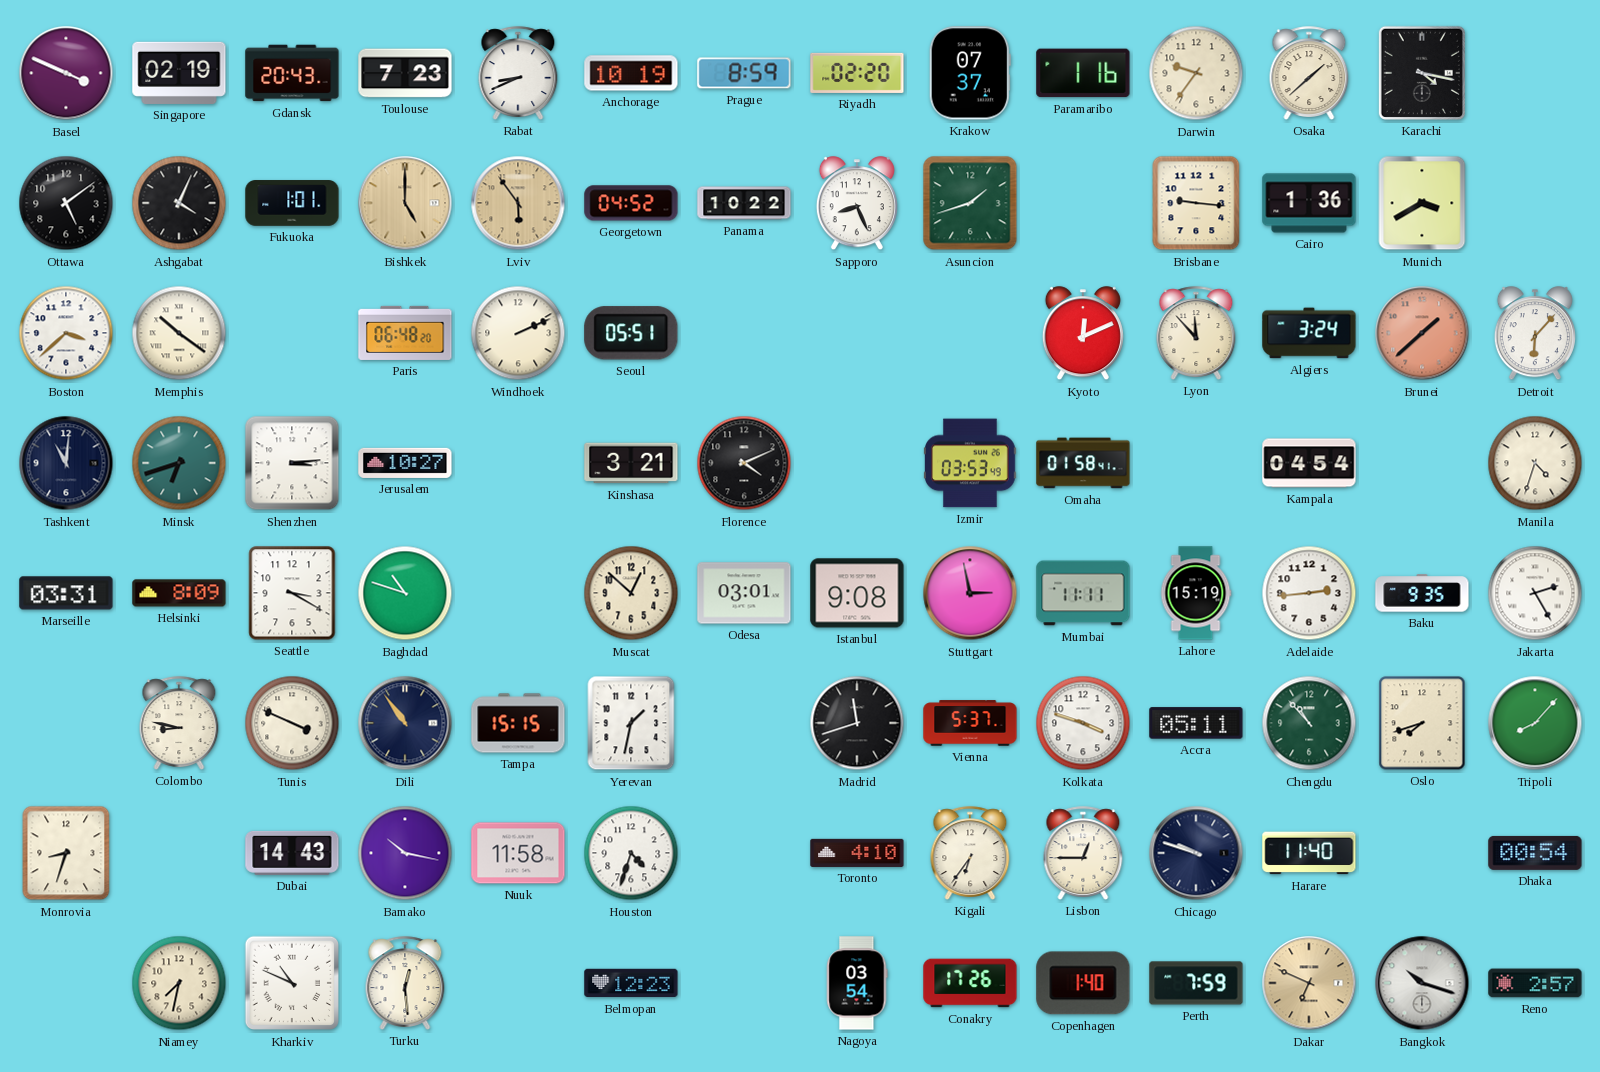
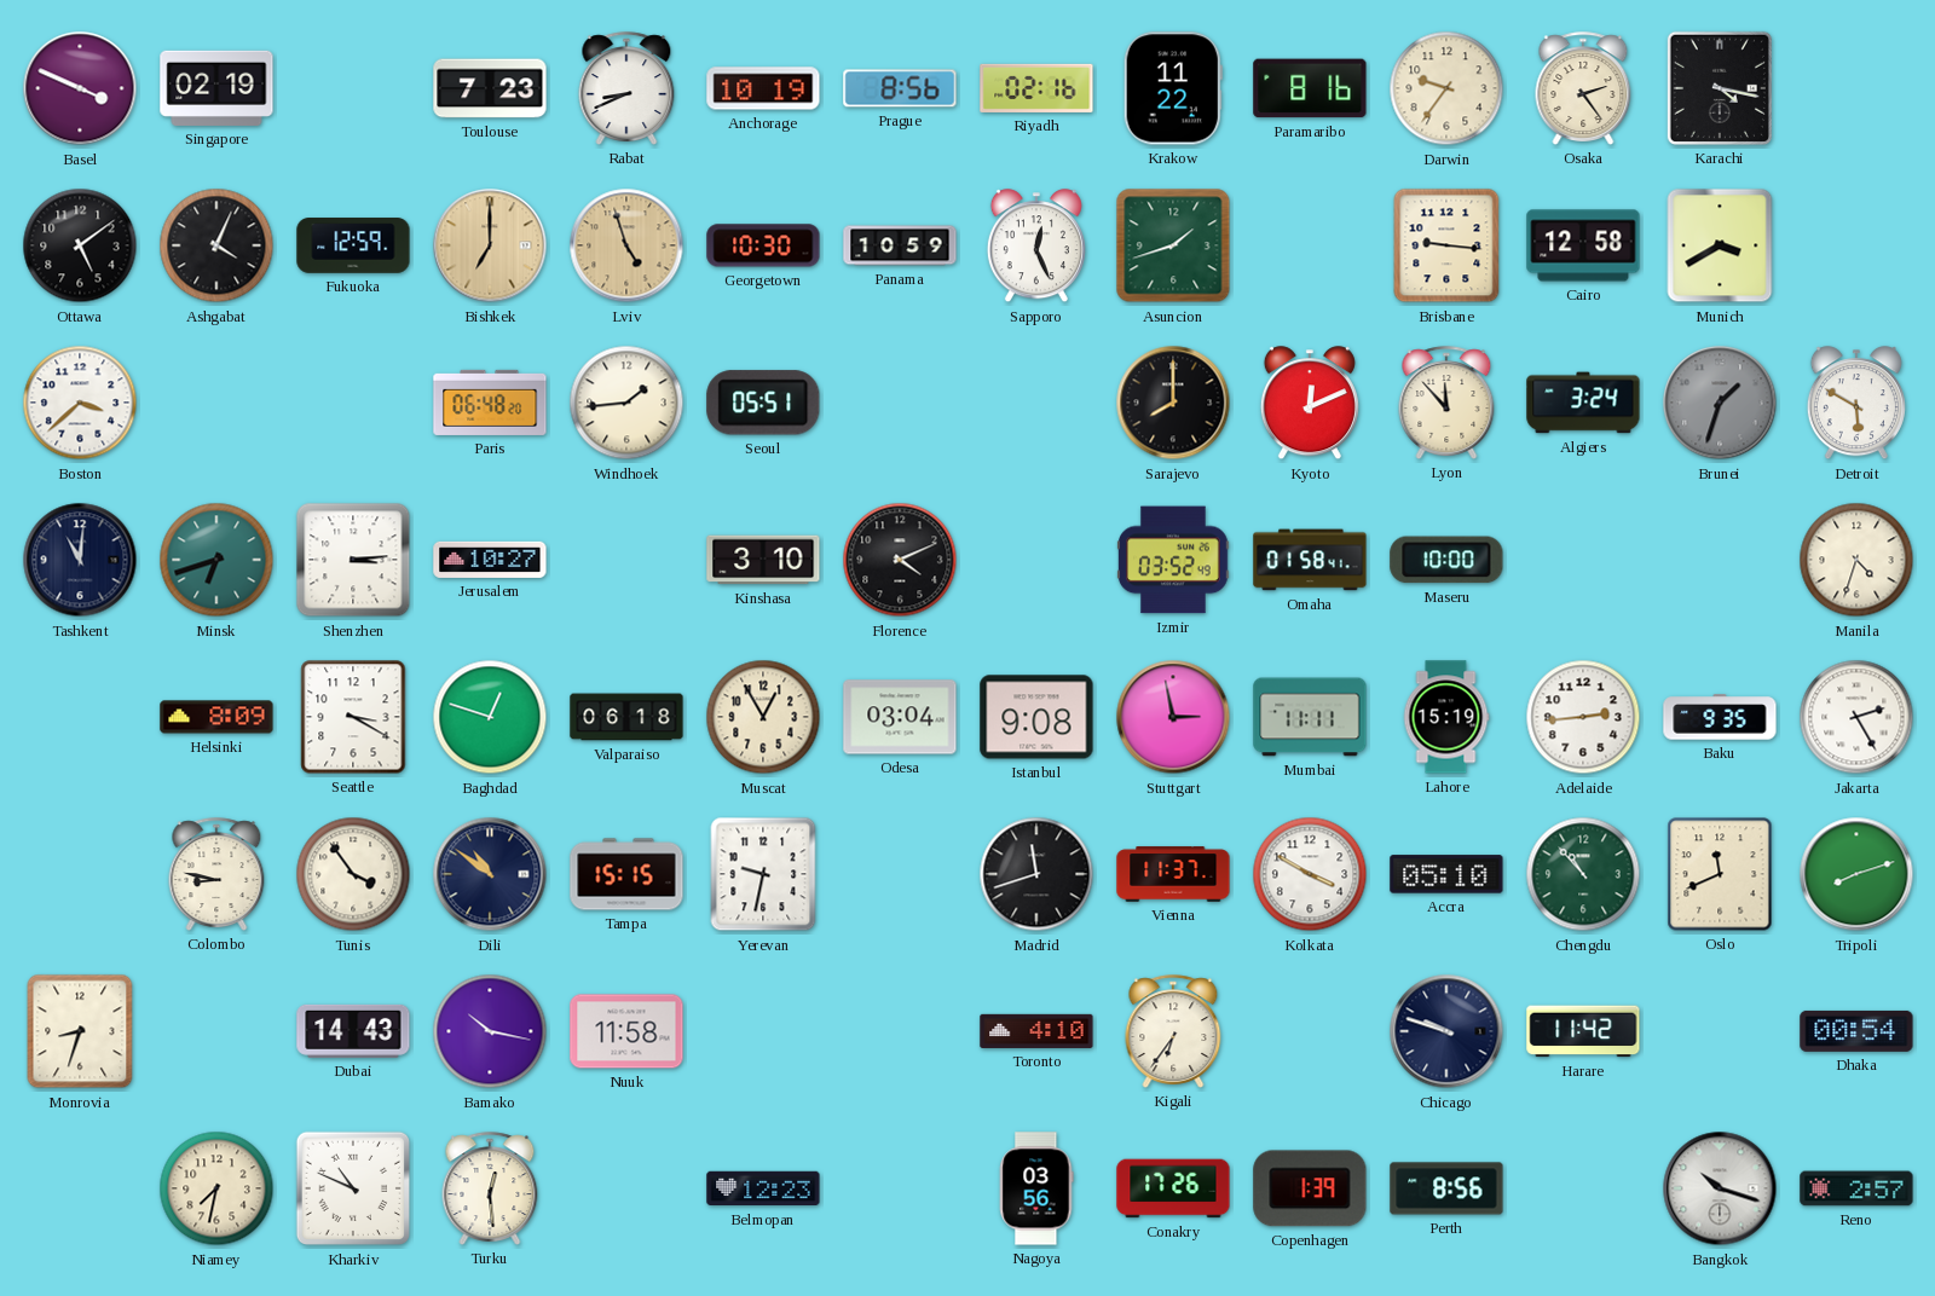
Gdansk: 20:43 -> none
Prague: 8:59 -> 8:56
Riyadh: 02:20 -> 02:16
Krakow: 07:37 -> 11:22
Paramaribo: 1:16 -> 8:16
Osaka: 1:38 -> 2:24
Fukuoka: 1:01 -> 12:59
Bishkek: 5:00 -> 7:00
Lviv: 5:54 -> 4:57
Georgetown: 04:52 -> 10:30
Panama: 10:22 -> 10:59
Sapporo: 8:26 -> 12:26
Cairo: 1:36 -> 12:58
Memphis: 10:21 -> none
Windhoek: 2:11 -> 1:44
Sarajevo: none -> 8:00
Brunei: 1:38 -> 1:33
Brunei dial: salmon -> grey
Detroit: 6:07 -> 5:50
Kinshasa: 3:21 -> 3:10
Izmir: 03:53 -> 03:52
Maseru: none -> 10:00
Kampala: 04:54 -> none
Marseille: 03:31 -> none
Baghdad: 10:48 -> 12:48
Valparaiso: none -> 06:18
Muscat: 12:52 -> 12:55
Odesa: 03:01 -> 03:04
Tunis: 3:49 -> 3:54
Dili: 10:54 -> 10:51
Yerevan: 1:32 -> 9:32
Vienna: 5:37 -> 11:37
Kolkata: 3:48 -> 3:50
Accra: 05:11 -> 05:10
Oslo: 7:42 -> 11:41
Tripoli: 8:07 -> 8:12
Houston: 4:33 -> none
Lisbon: 12:45 -> none
Harare: 11:40 -> 11:42
Nagoya: 03:54 -> 03:56
Copenhagen: 1:40 -> 1:39
Perth: 7:59 -> 8:56
Dakar: 6:49 -> none
